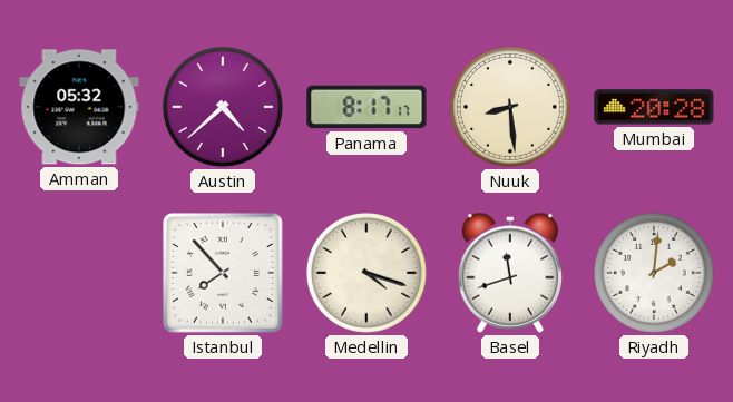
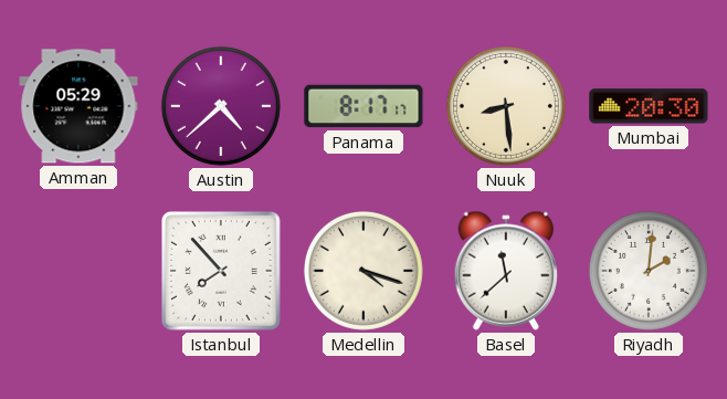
Amman: 05:32 -> 05:29
Mumbai: 20:28 -> 20:30
Basel: 11:42 -> 11:38
